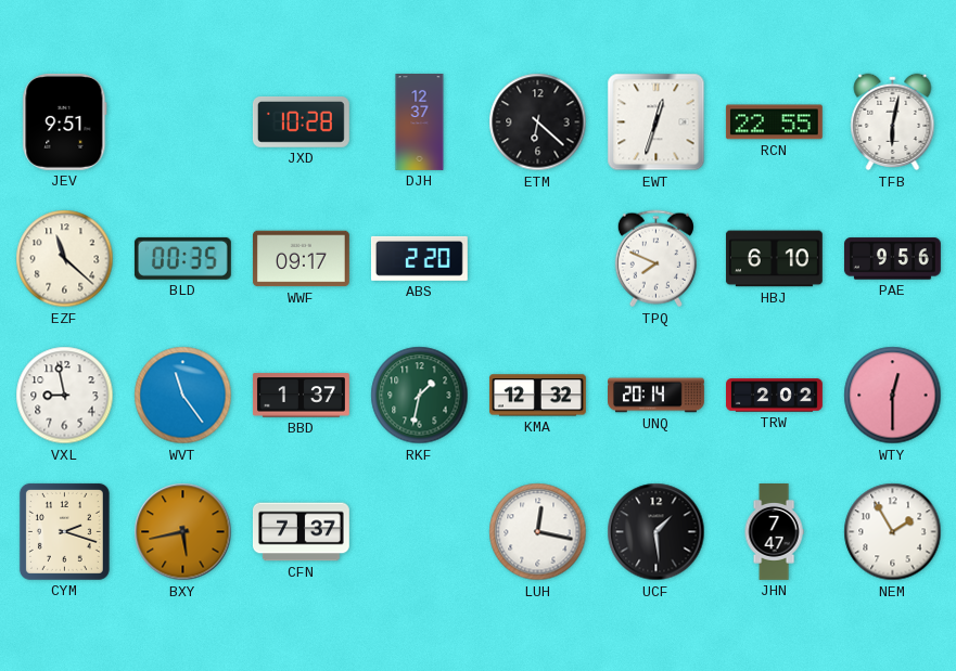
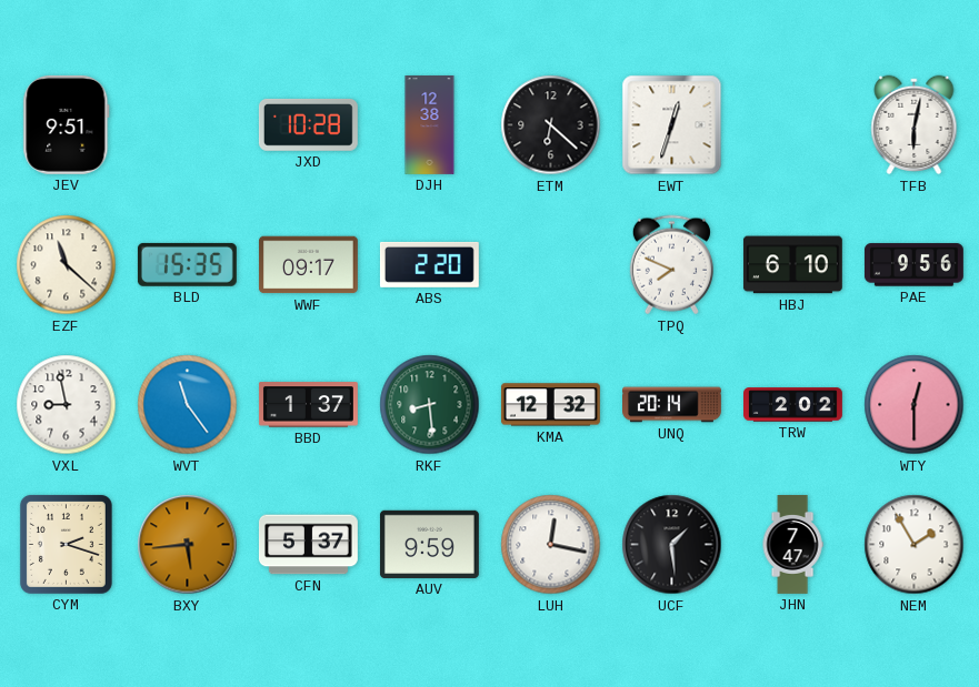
DJH: 12:37 -> 12:38
RCN: 22:55 -> none
BLD: 00:35 -> 15:35
RKF: 1:32 -> 8:29
BXY: 5:43 -> 5:44
CFN: 7:37 -> 5:37
AUV: none -> 9:59
